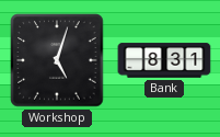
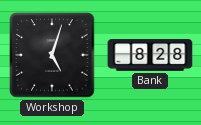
Bank: 8:31 -> 8:28
